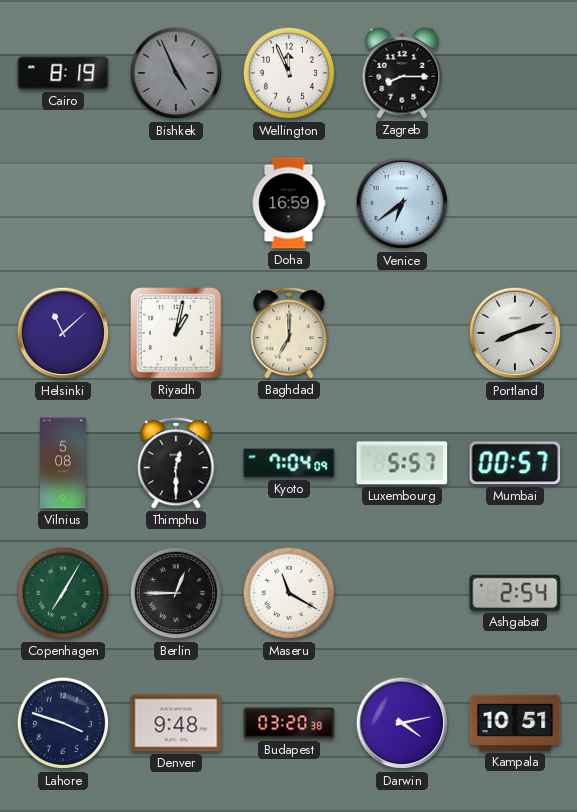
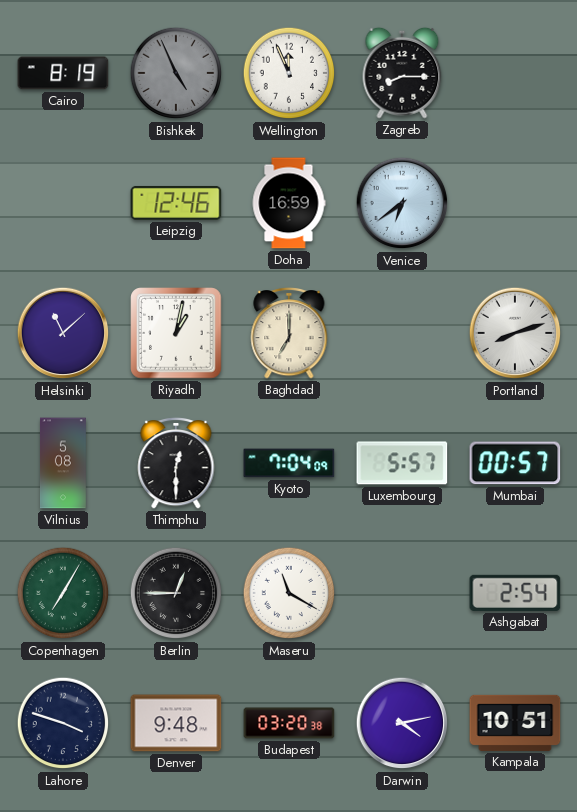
Leipzig: none -> 12:46
